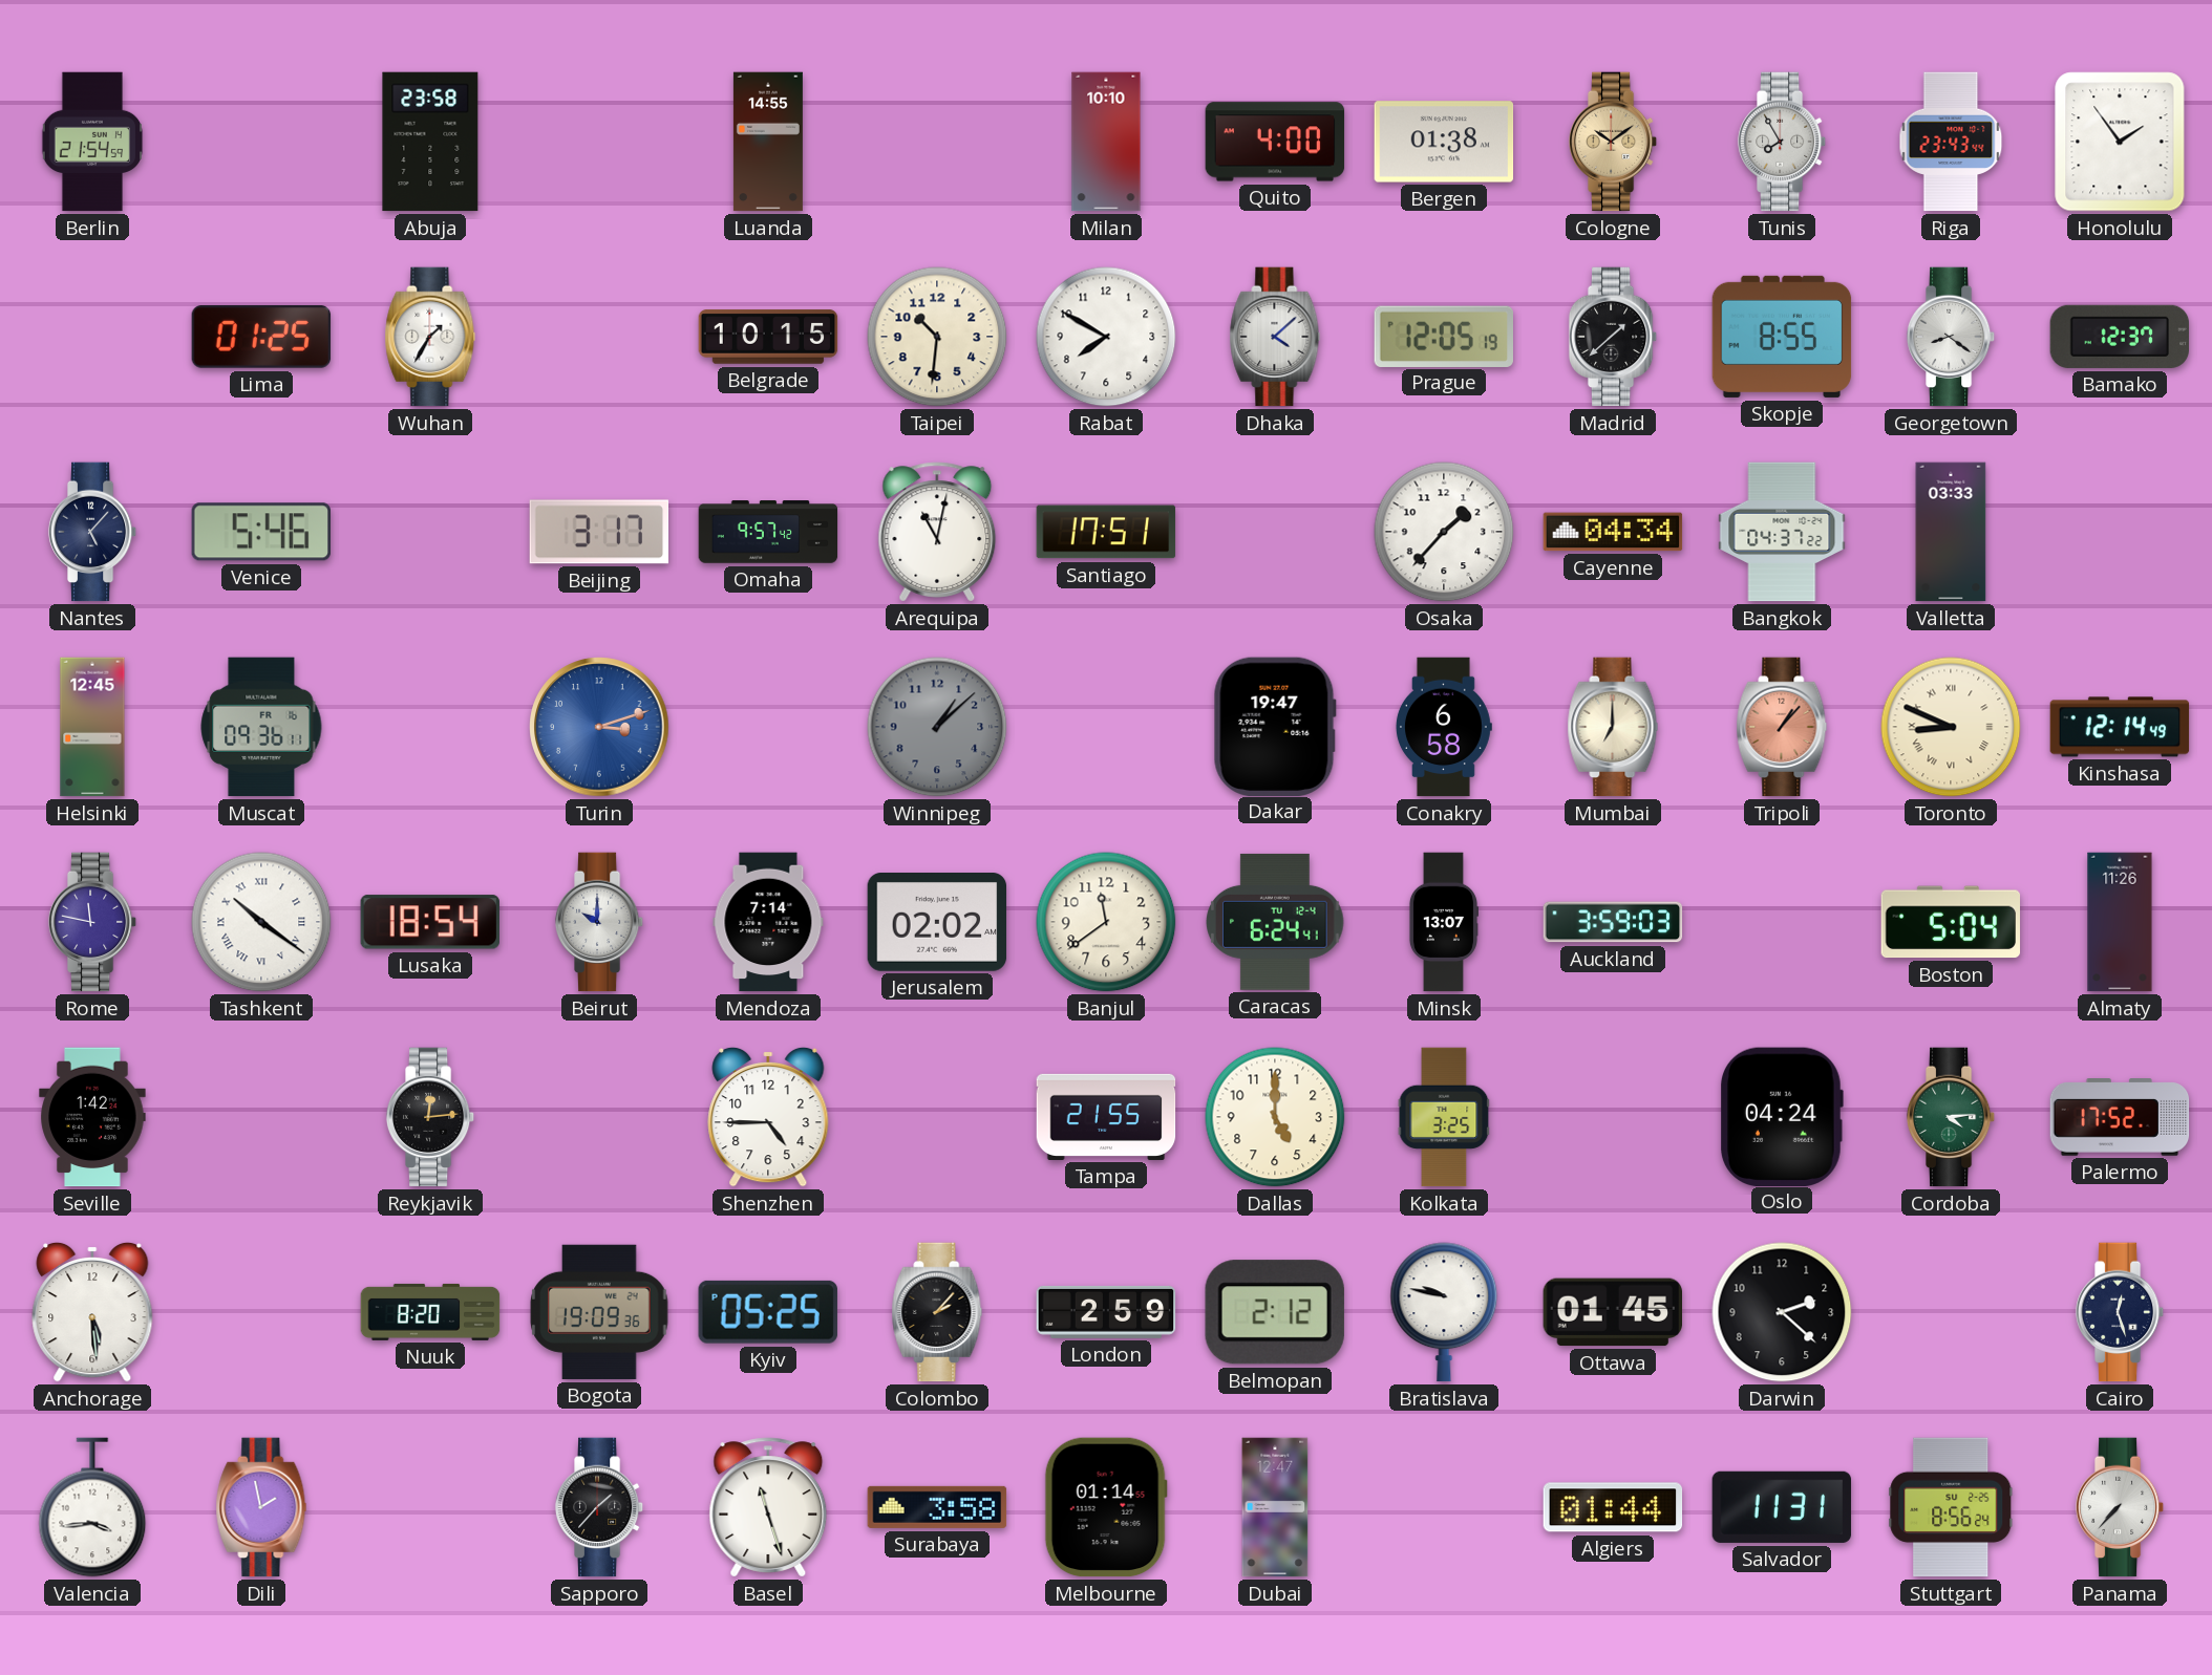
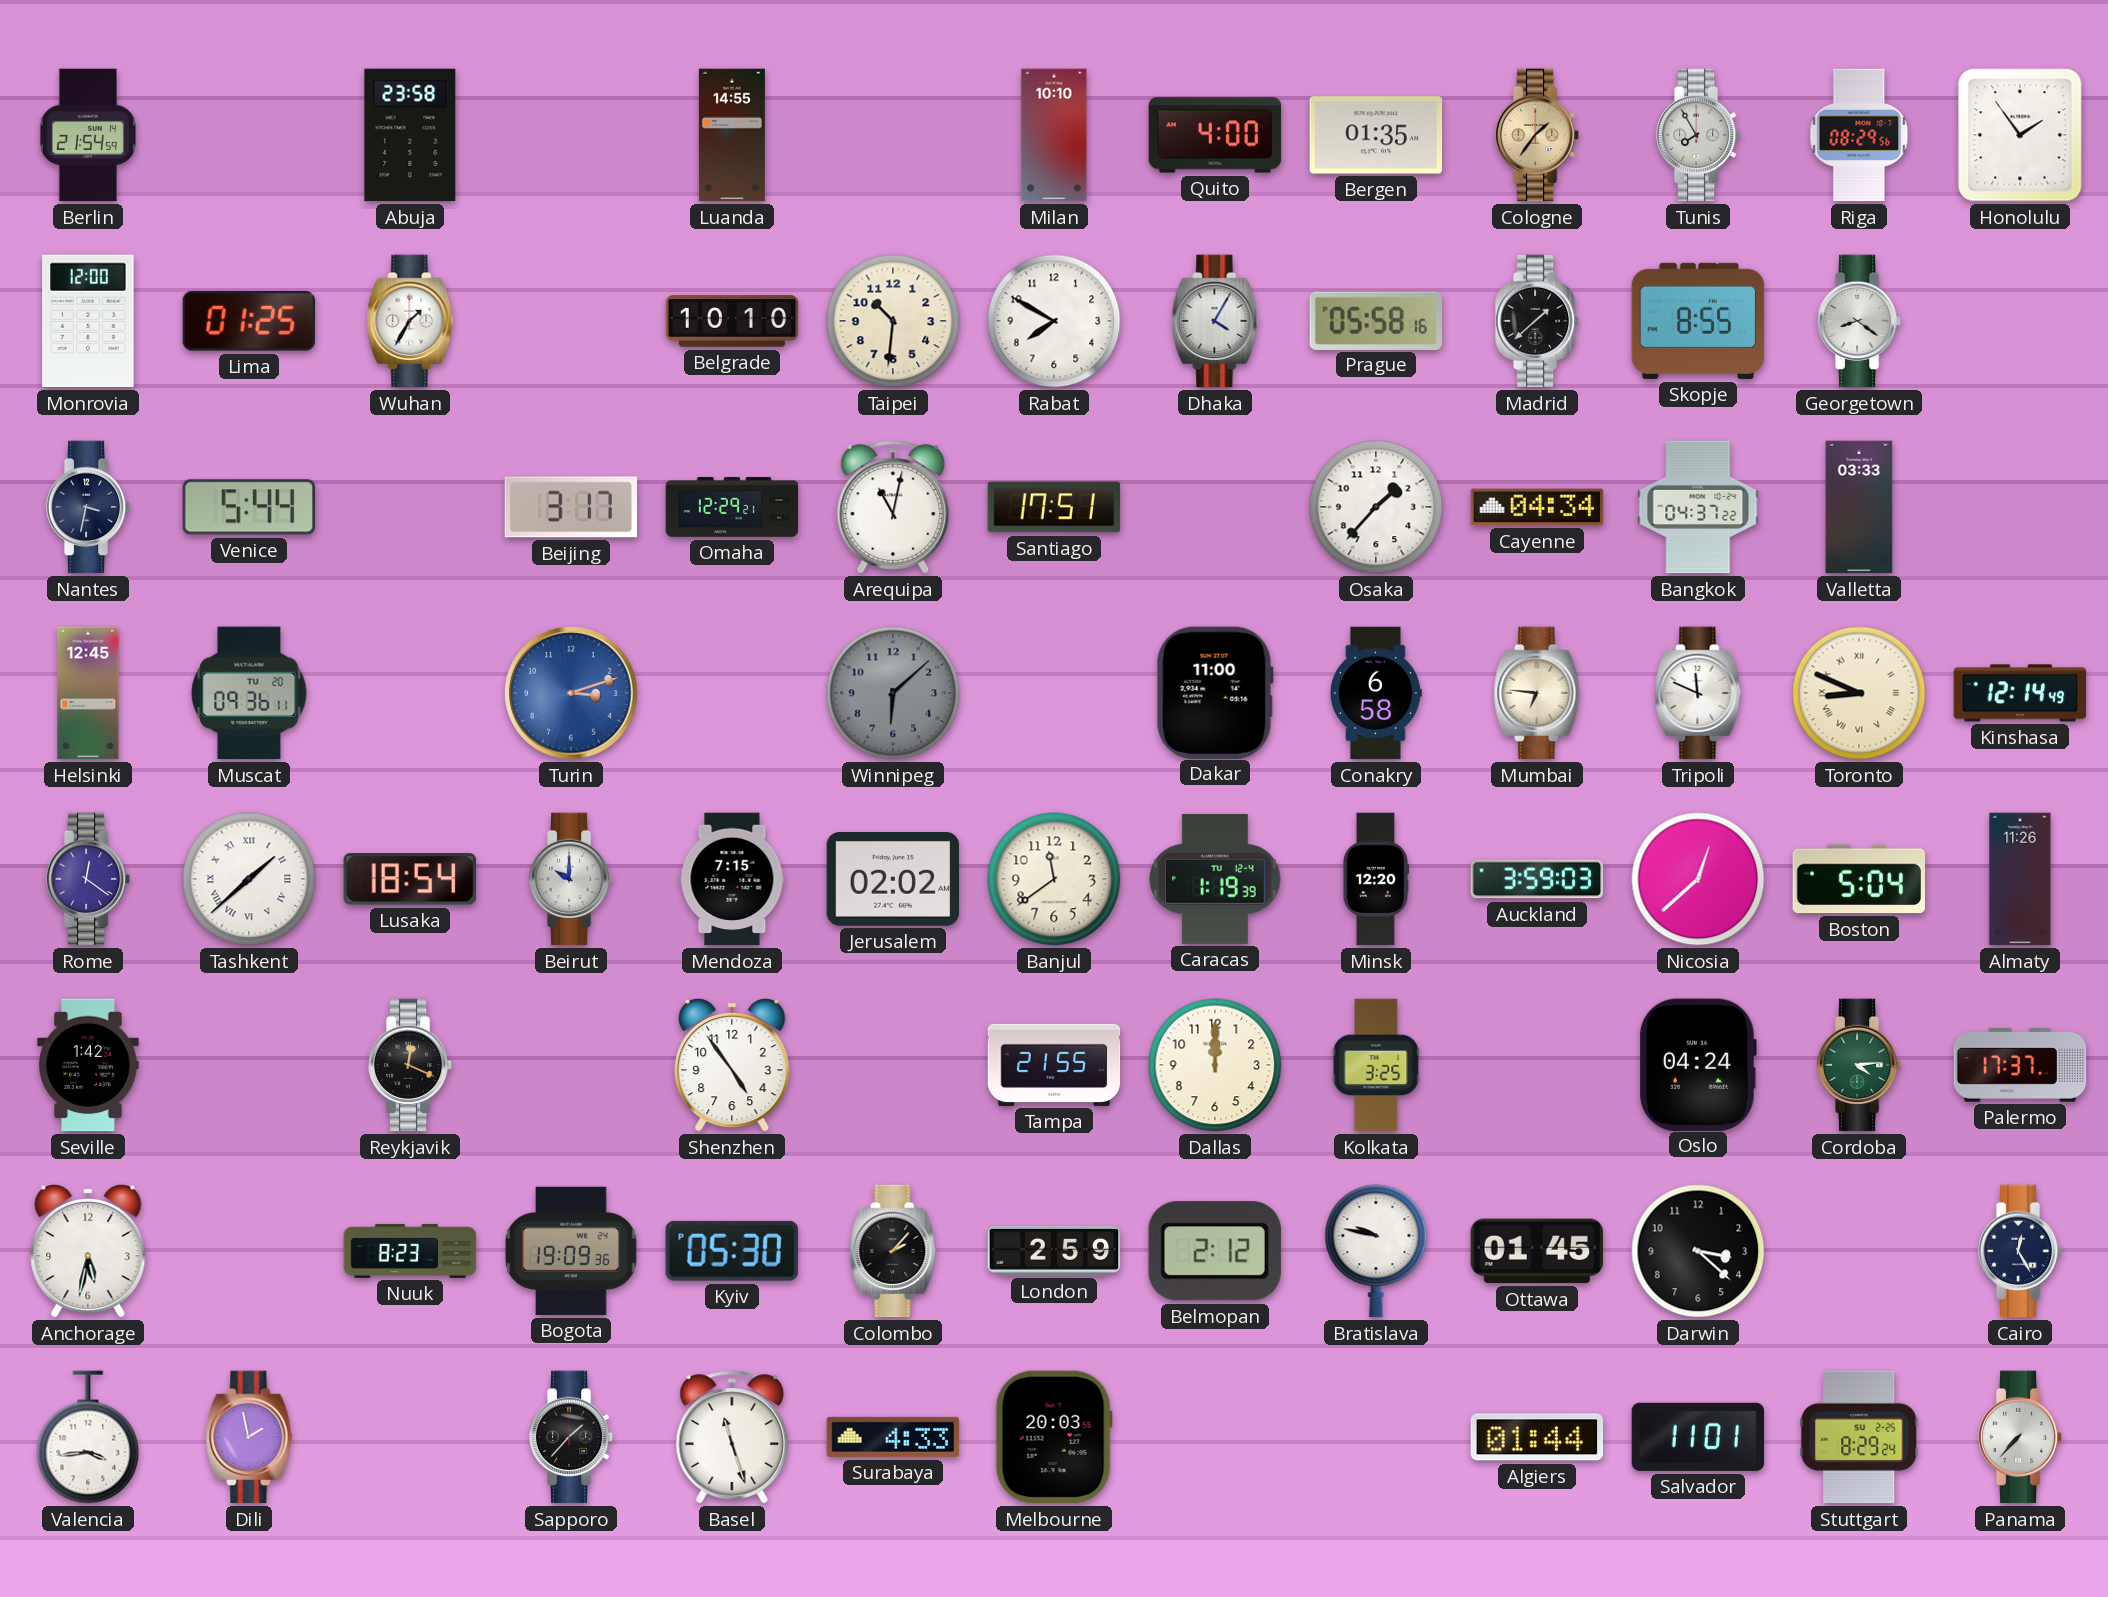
Bergen: 01:38 -> 01:35
Cologne: 10:09 -> 1:36
Riga: 23:43 -> 08:29
Monrovia: none -> 12:00
Belgrade: 10:15 -> 10:10
Dhaka: 4:08 -> 4:05
Prague: 12:05 -> 05:58
Bamako: 12:37 -> none
Nantes: 5:07 -> 3:32
Venice: 5:46 -> 5:44
Omaha: 9:57 -> 12:29
Muscat date: FR 16 -> TU 20
Winnipeg: 1:08 -> 6:08
Dakar: 19:47 -> 11:00
Mumbai: 7:00 -> 6:46
Tripoli: 1:07 -> 11:49
Tripoli dial: salmon -> white
Rome: 11:47 -> 12:21
Tashkent: 10:21 -> 1:38
Mendoza: 7:14 -> 7:15
Caracas: 6:24 -> 1:19
Minsk: 13:07 -> 12:20
Nicosia: none -> 12:38
Reykjavik: 12:14 -> 12:19
Shenzhen: 4:45 -> 4:54
Dallas: 5:00 -> 12:00
Palermo: 17:52 -> 17:37
Anchorage: 5:29 -> 5:32
Nuuk: 8:20 -> 8:23
Kyiv: 05:25 -> 05:30
Darwin: 2:22 -> 3:22
Cairo: 12:27 -> 12:25
Surabaya: 3:58 -> 4:33
Melbourne: 01:14 -> 20:03
Dubai: 12:47 -> none
Salvador: 11:31 -> 11:01
Stuttgart: 8:56 -> 8:29
